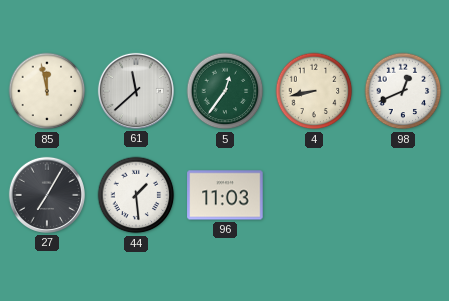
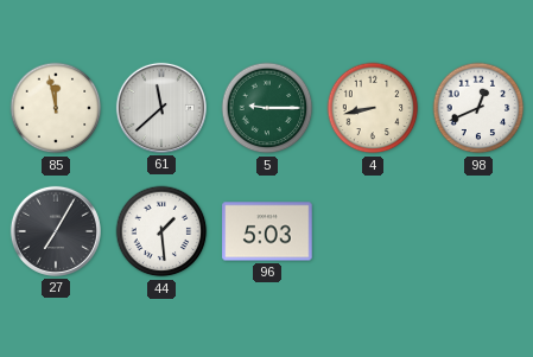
5: 12:36 -> 9:15
96: 11:03 -> 5:03
